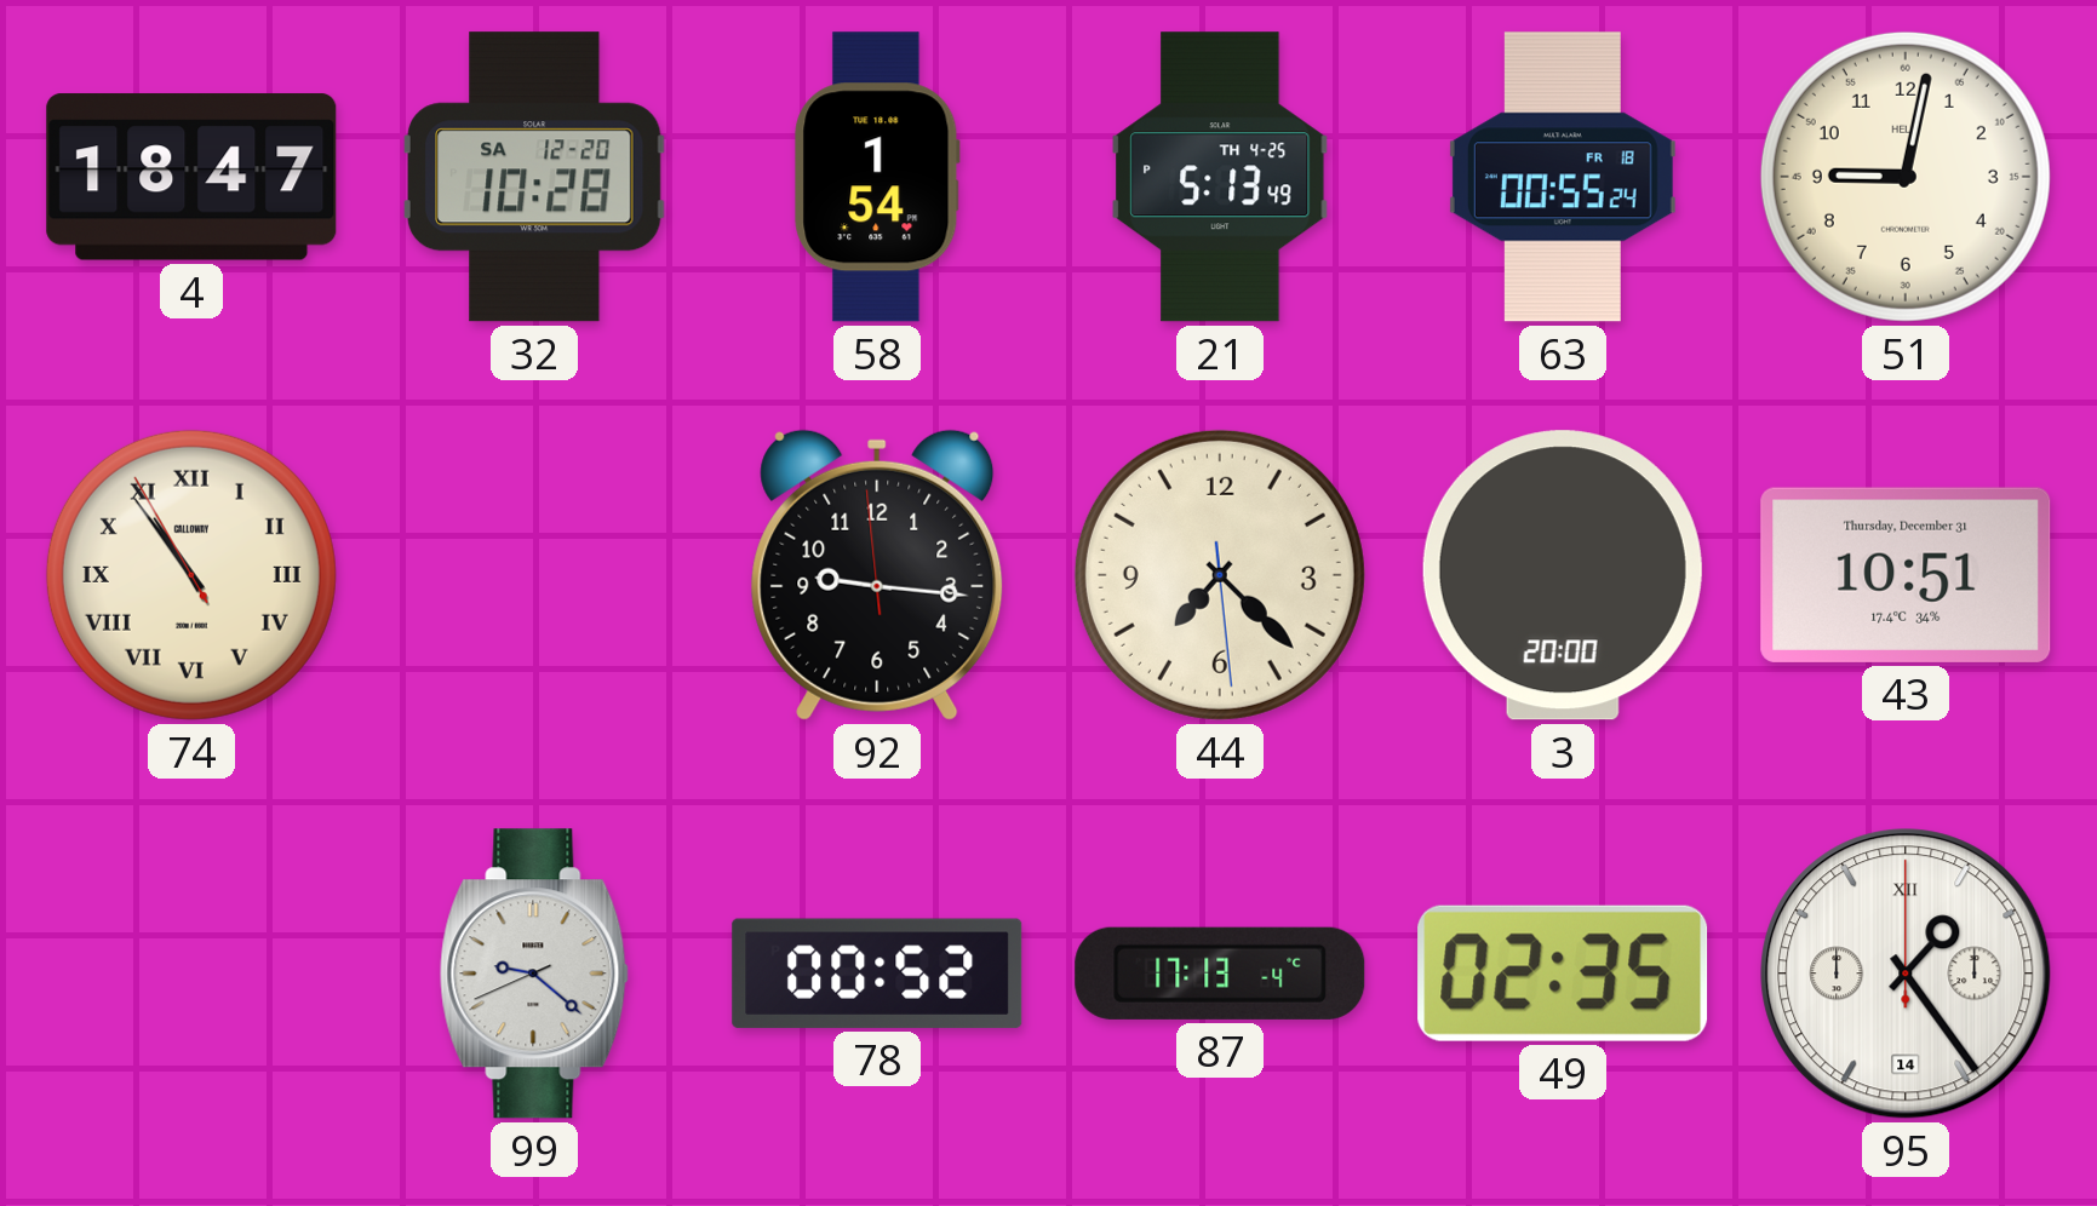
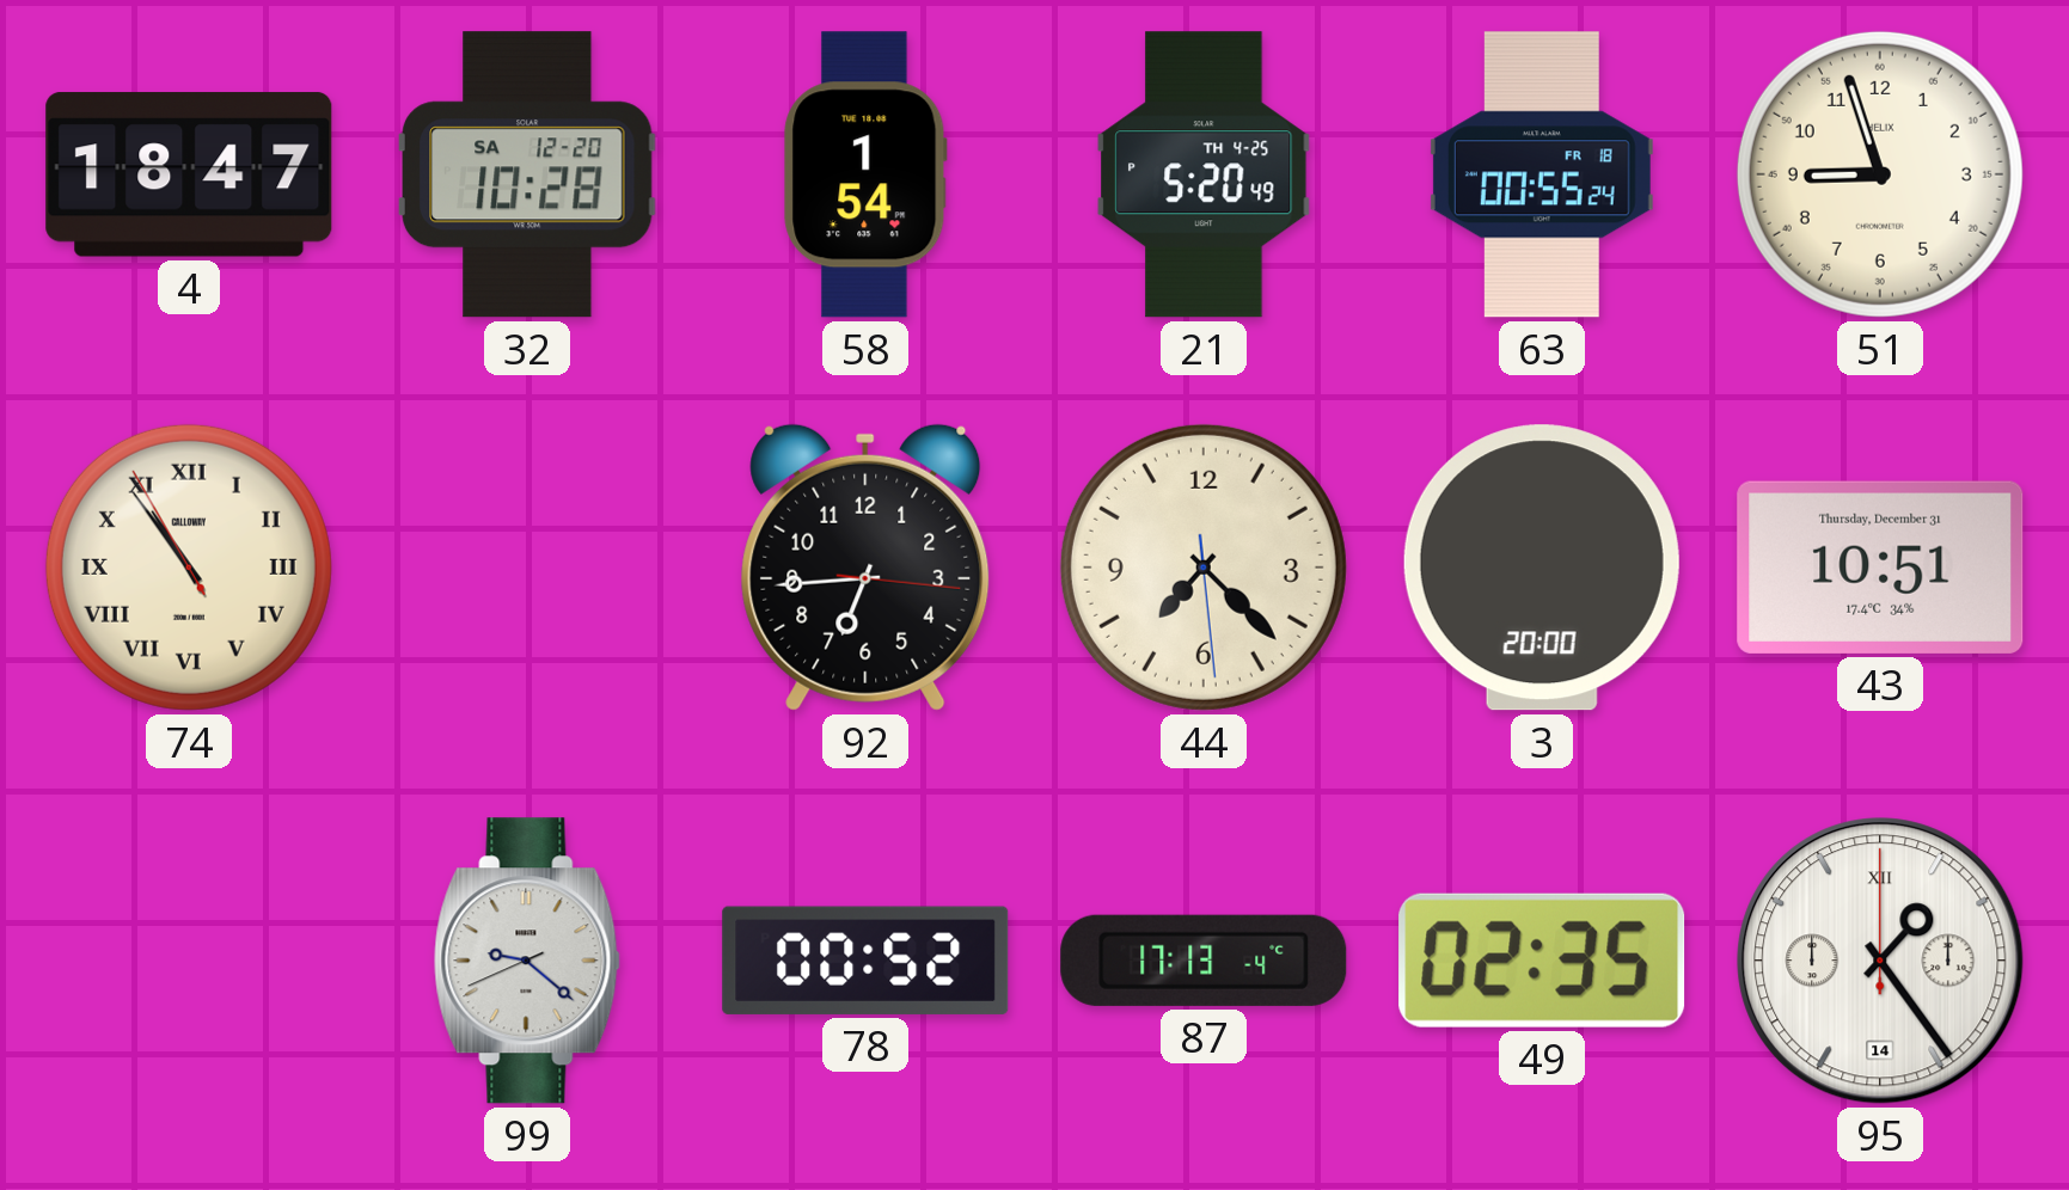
21: 5:13 -> 5:20
51: 9:02 -> 8:57
92: 9:15 -> 6:44
